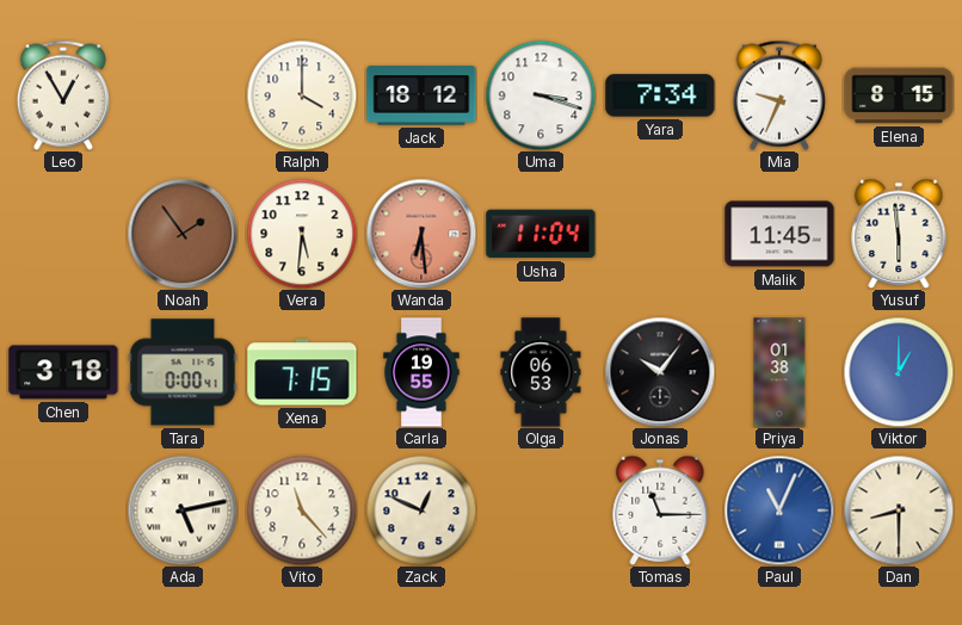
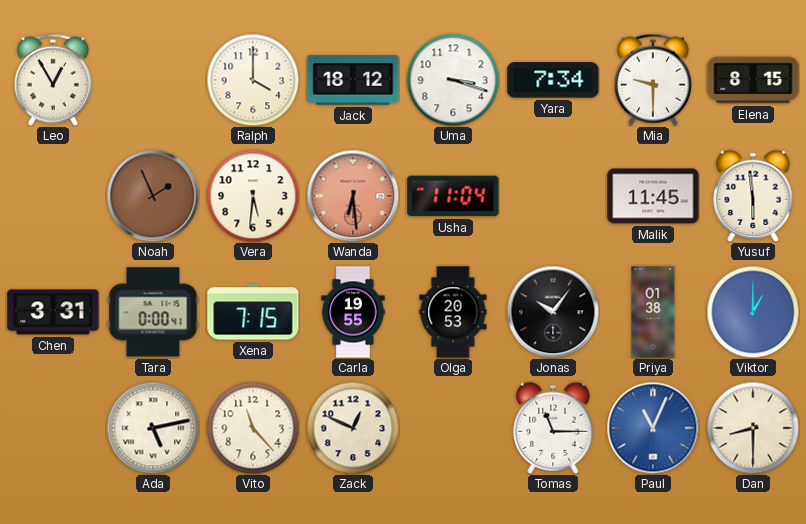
Mia: 9:34 -> 9:30
Noah: 1:54 -> 1:56
Chen: 3:18 -> 3:31
Olga: 06:53 -> 20:53
